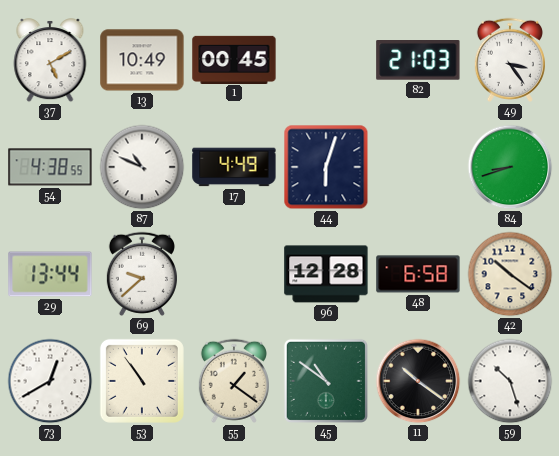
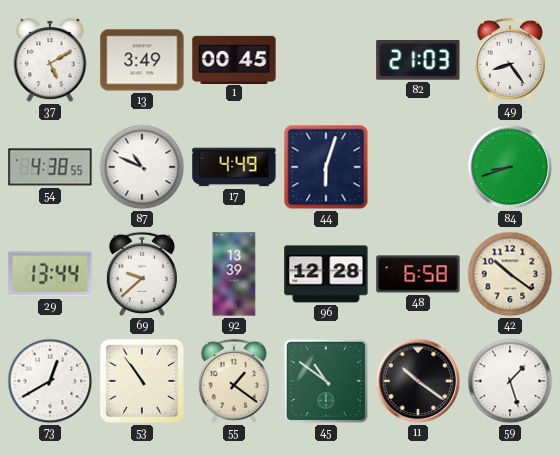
13: 10:49 -> 3:49
49: 3:24 -> 8:24
92: none -> 13:39
59: 10:27 -> 1:27
